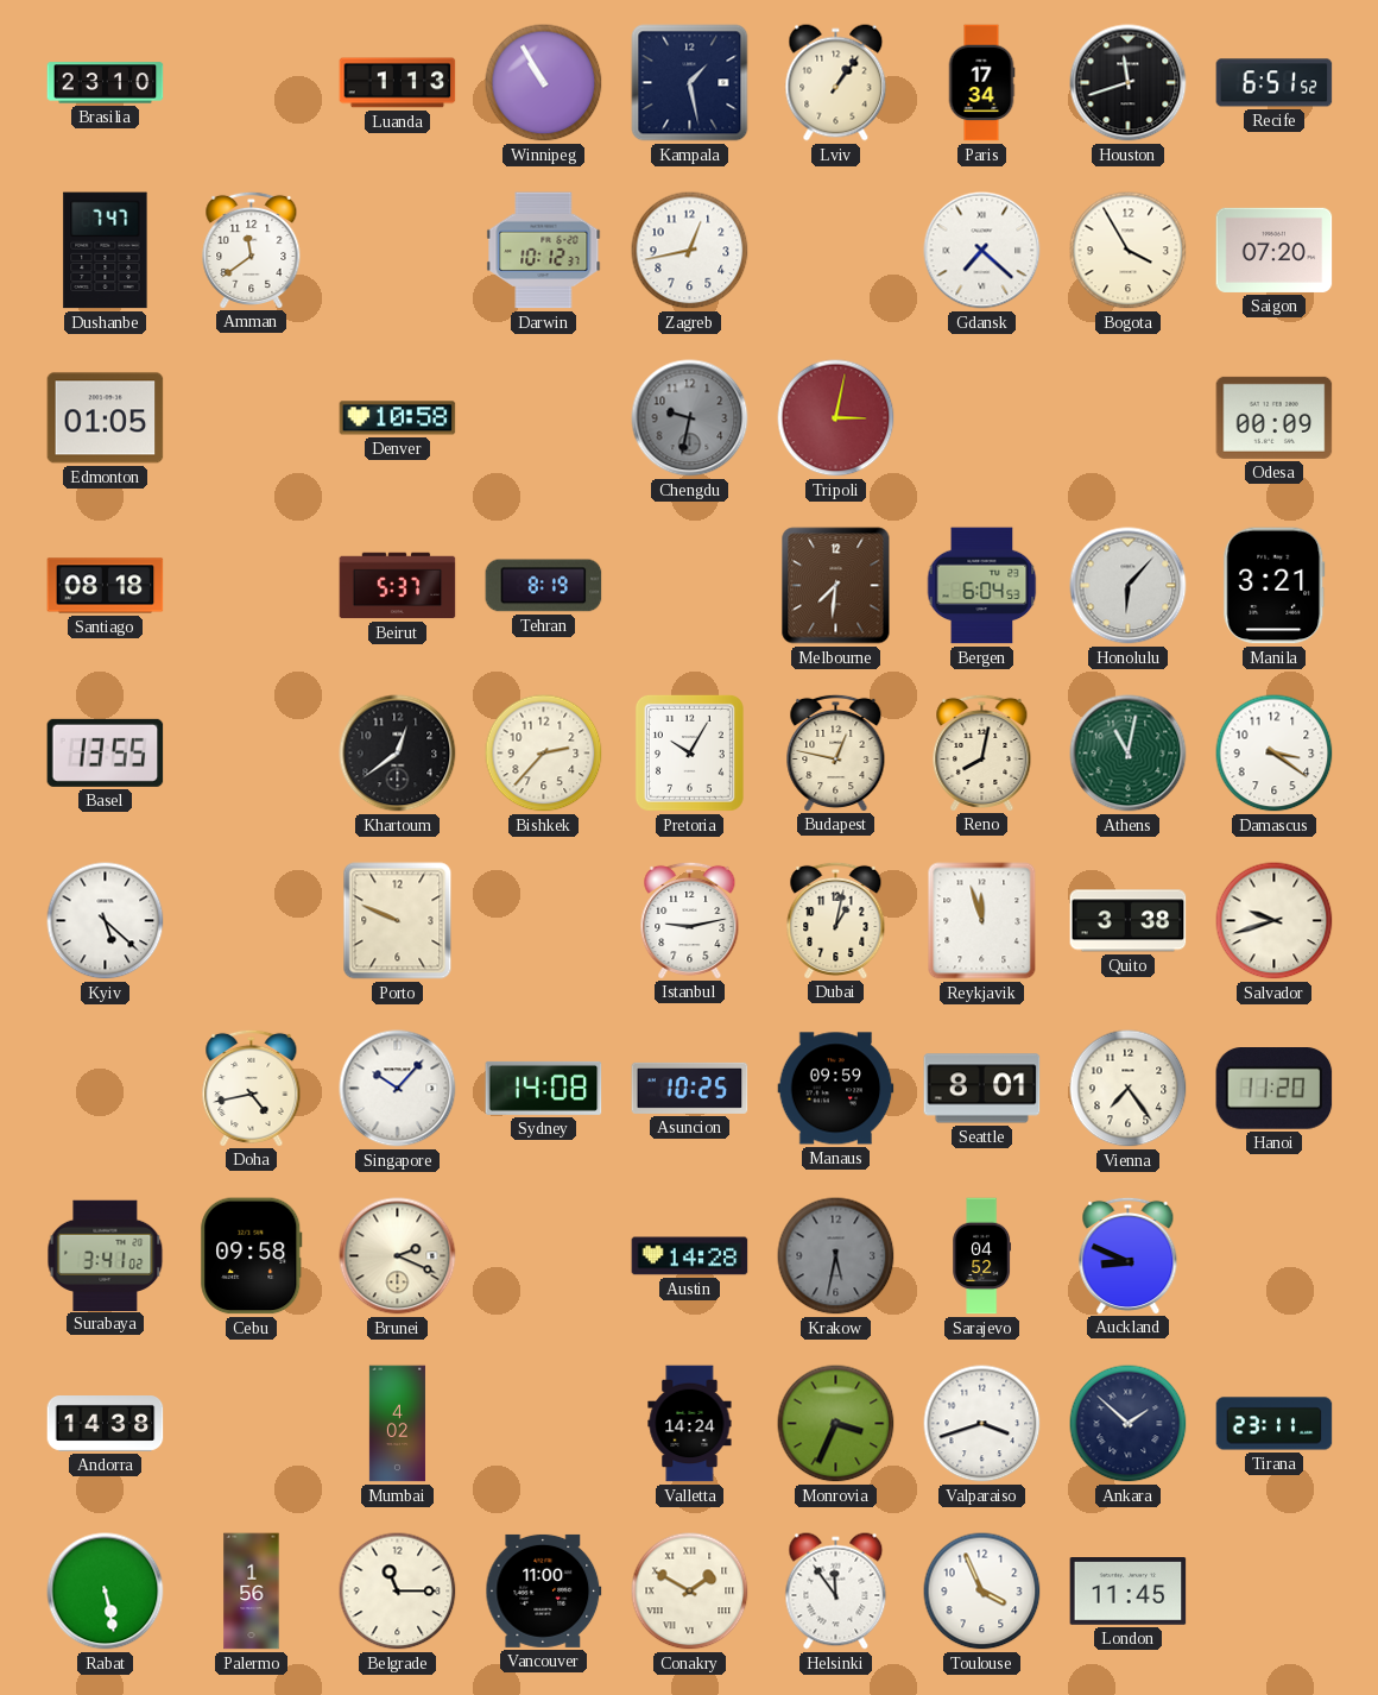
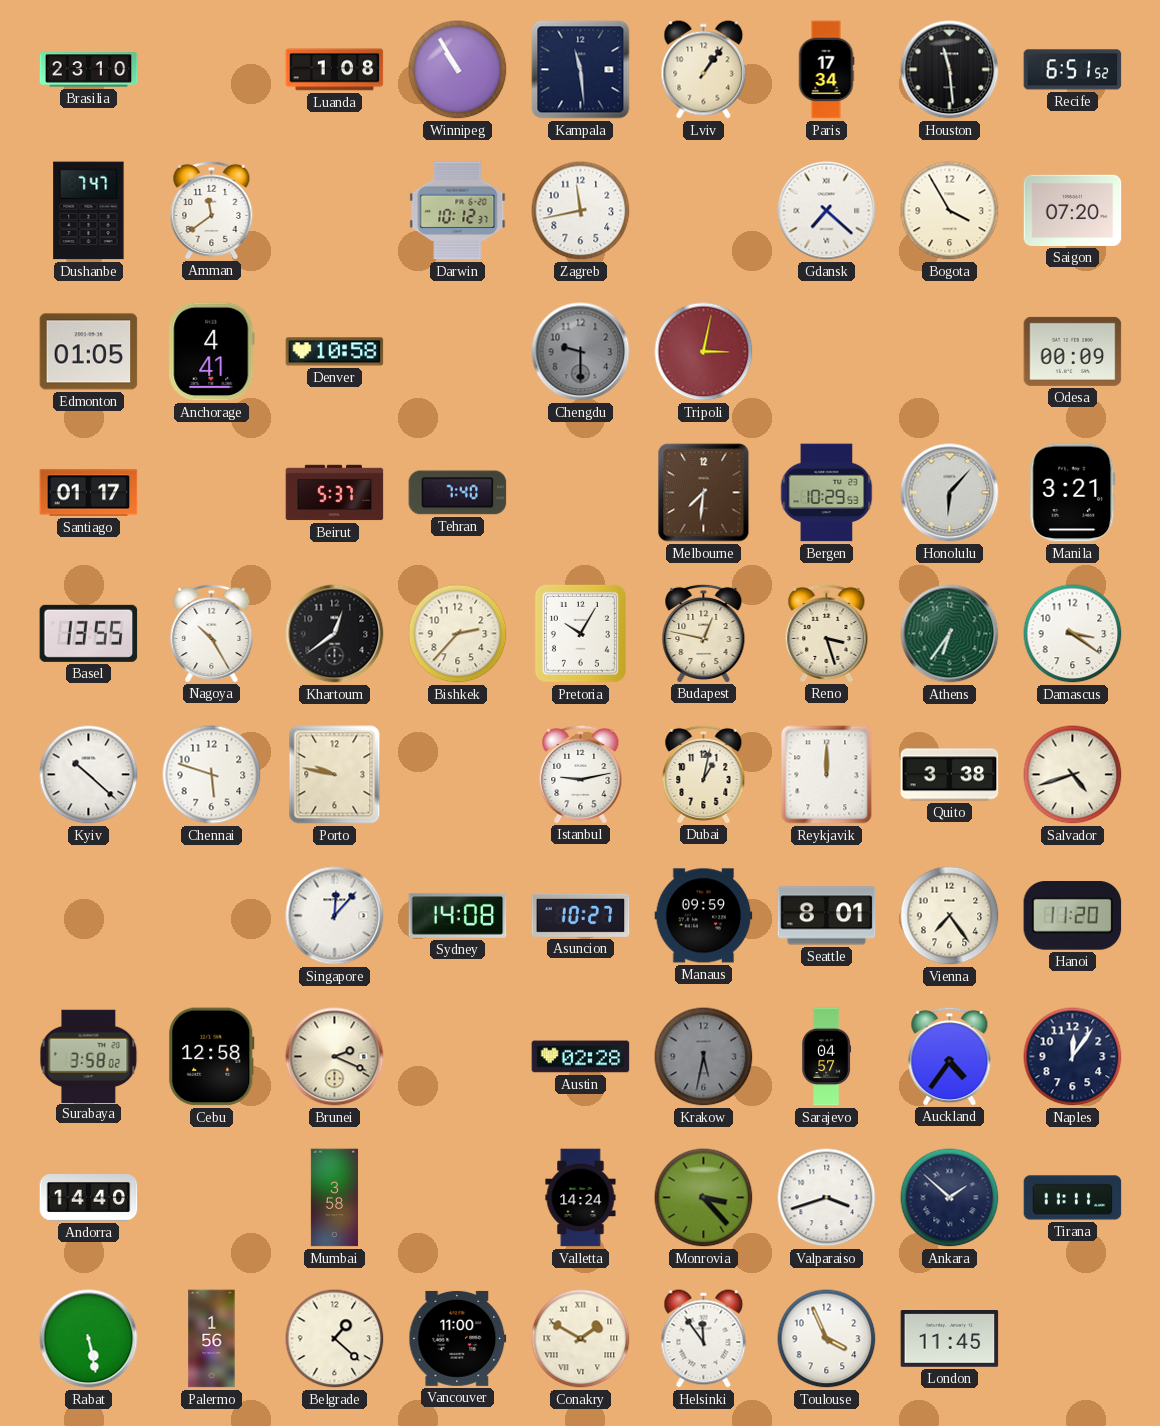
Luanda: 1:13 -> 1:08
Kampala: 1:28 -> 11:29
Houston: 11:42 -> 11:29
Zagreb: 12:43 -> 11:43
Anchorage: none -> 4:41
Chengdu: 9:32 -> 9:30
Santiago: 08:18 -> 01:17
Tehran: 8:19 -> 7:40
Bergen: 6:04 -> 10:29
Nagoya: none -> 10:25
Reno: 8:02 -> 3:27
Athens: 11:02 -> 6:36
Kyiv: 5:22 -> 10:22
Chennai: none -> 5:48
Porto: 9:49 -> 9:47
Reykjavik: 11:57 -> 12:00
Salvador: 9:42 -> 4:42
Doha: 4:43 -> none
Singapore: 10:07 -> 12:07
Asuncion: 10:25 -> 10:27
Surabaya: 3:41 -> 3:58
Cebu: 09:58 -> 12:58
Austin: 14:28 -> 02:28
Sarajevo: 04:52 -> 04:57
Auckland: 8:49 -> 4:36
Naples: none -> 12:06
Andorra: 14:38 -> 14:40
Mumbai: 4:02 -> 3:58
Monrovia: 3:34 -> 3:23
Tirana: 23:11 -> 11:11
Belgrade: 11:15 -> 1:22
